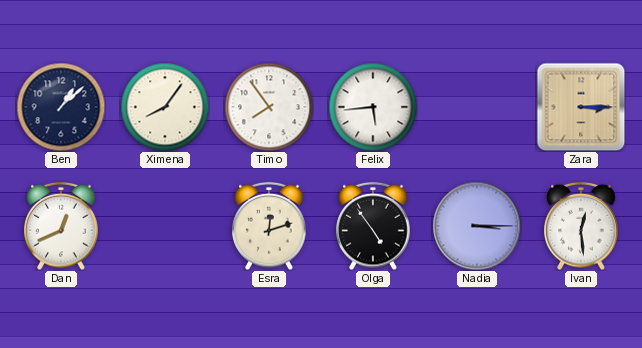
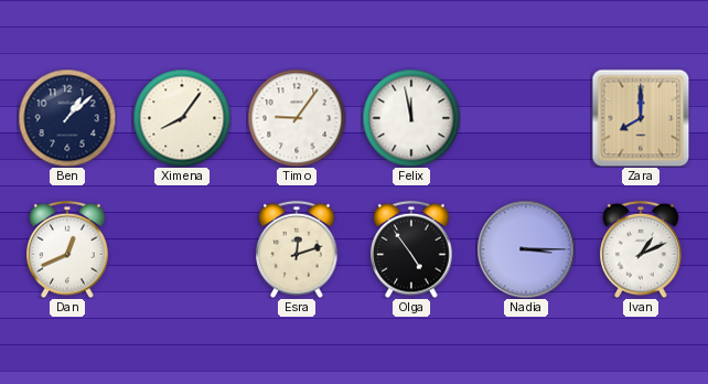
Timo: 7:54 -> 9:06
Felix: 5:44 -> 11:58
Zara: 3:15 -> 8:00
Ivan: 12:29 -> 1:11
